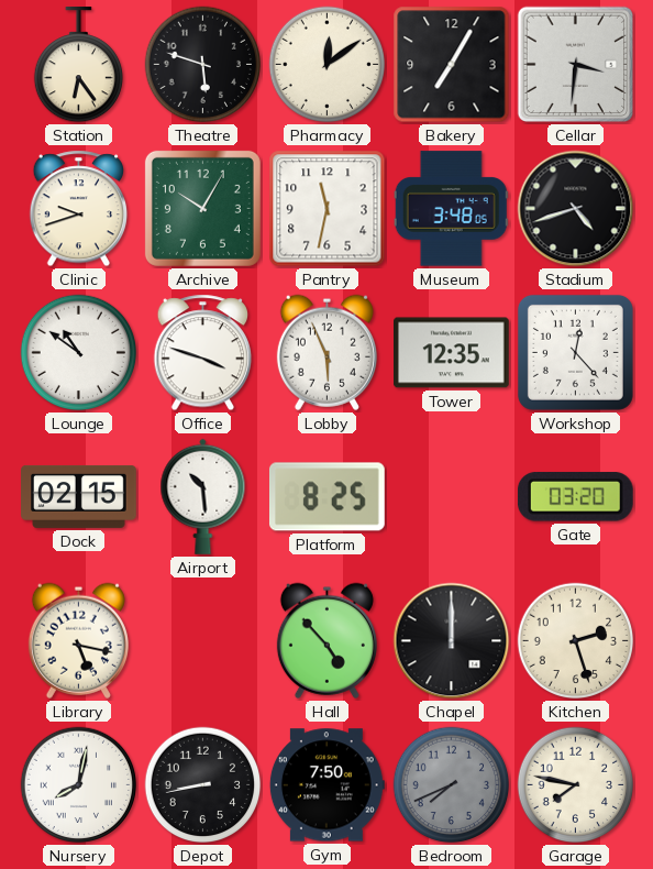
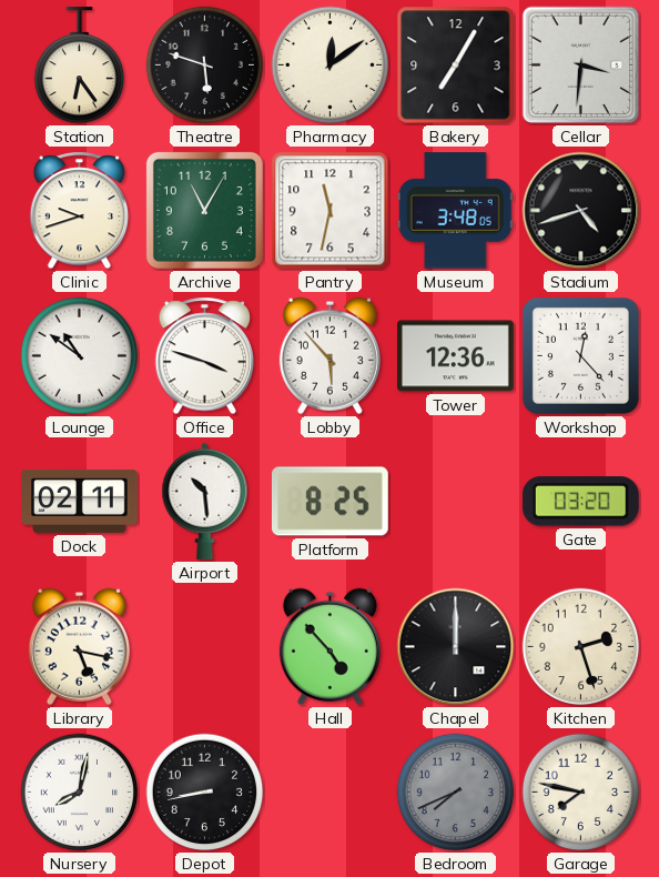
Archive: 10:05 -> 11:05
Lobby: 5:56 -> 5:53
Tower: 12:35 -> 12:36
Dock: 02:15 -> 02:11
Gym: 7:50 -> none
